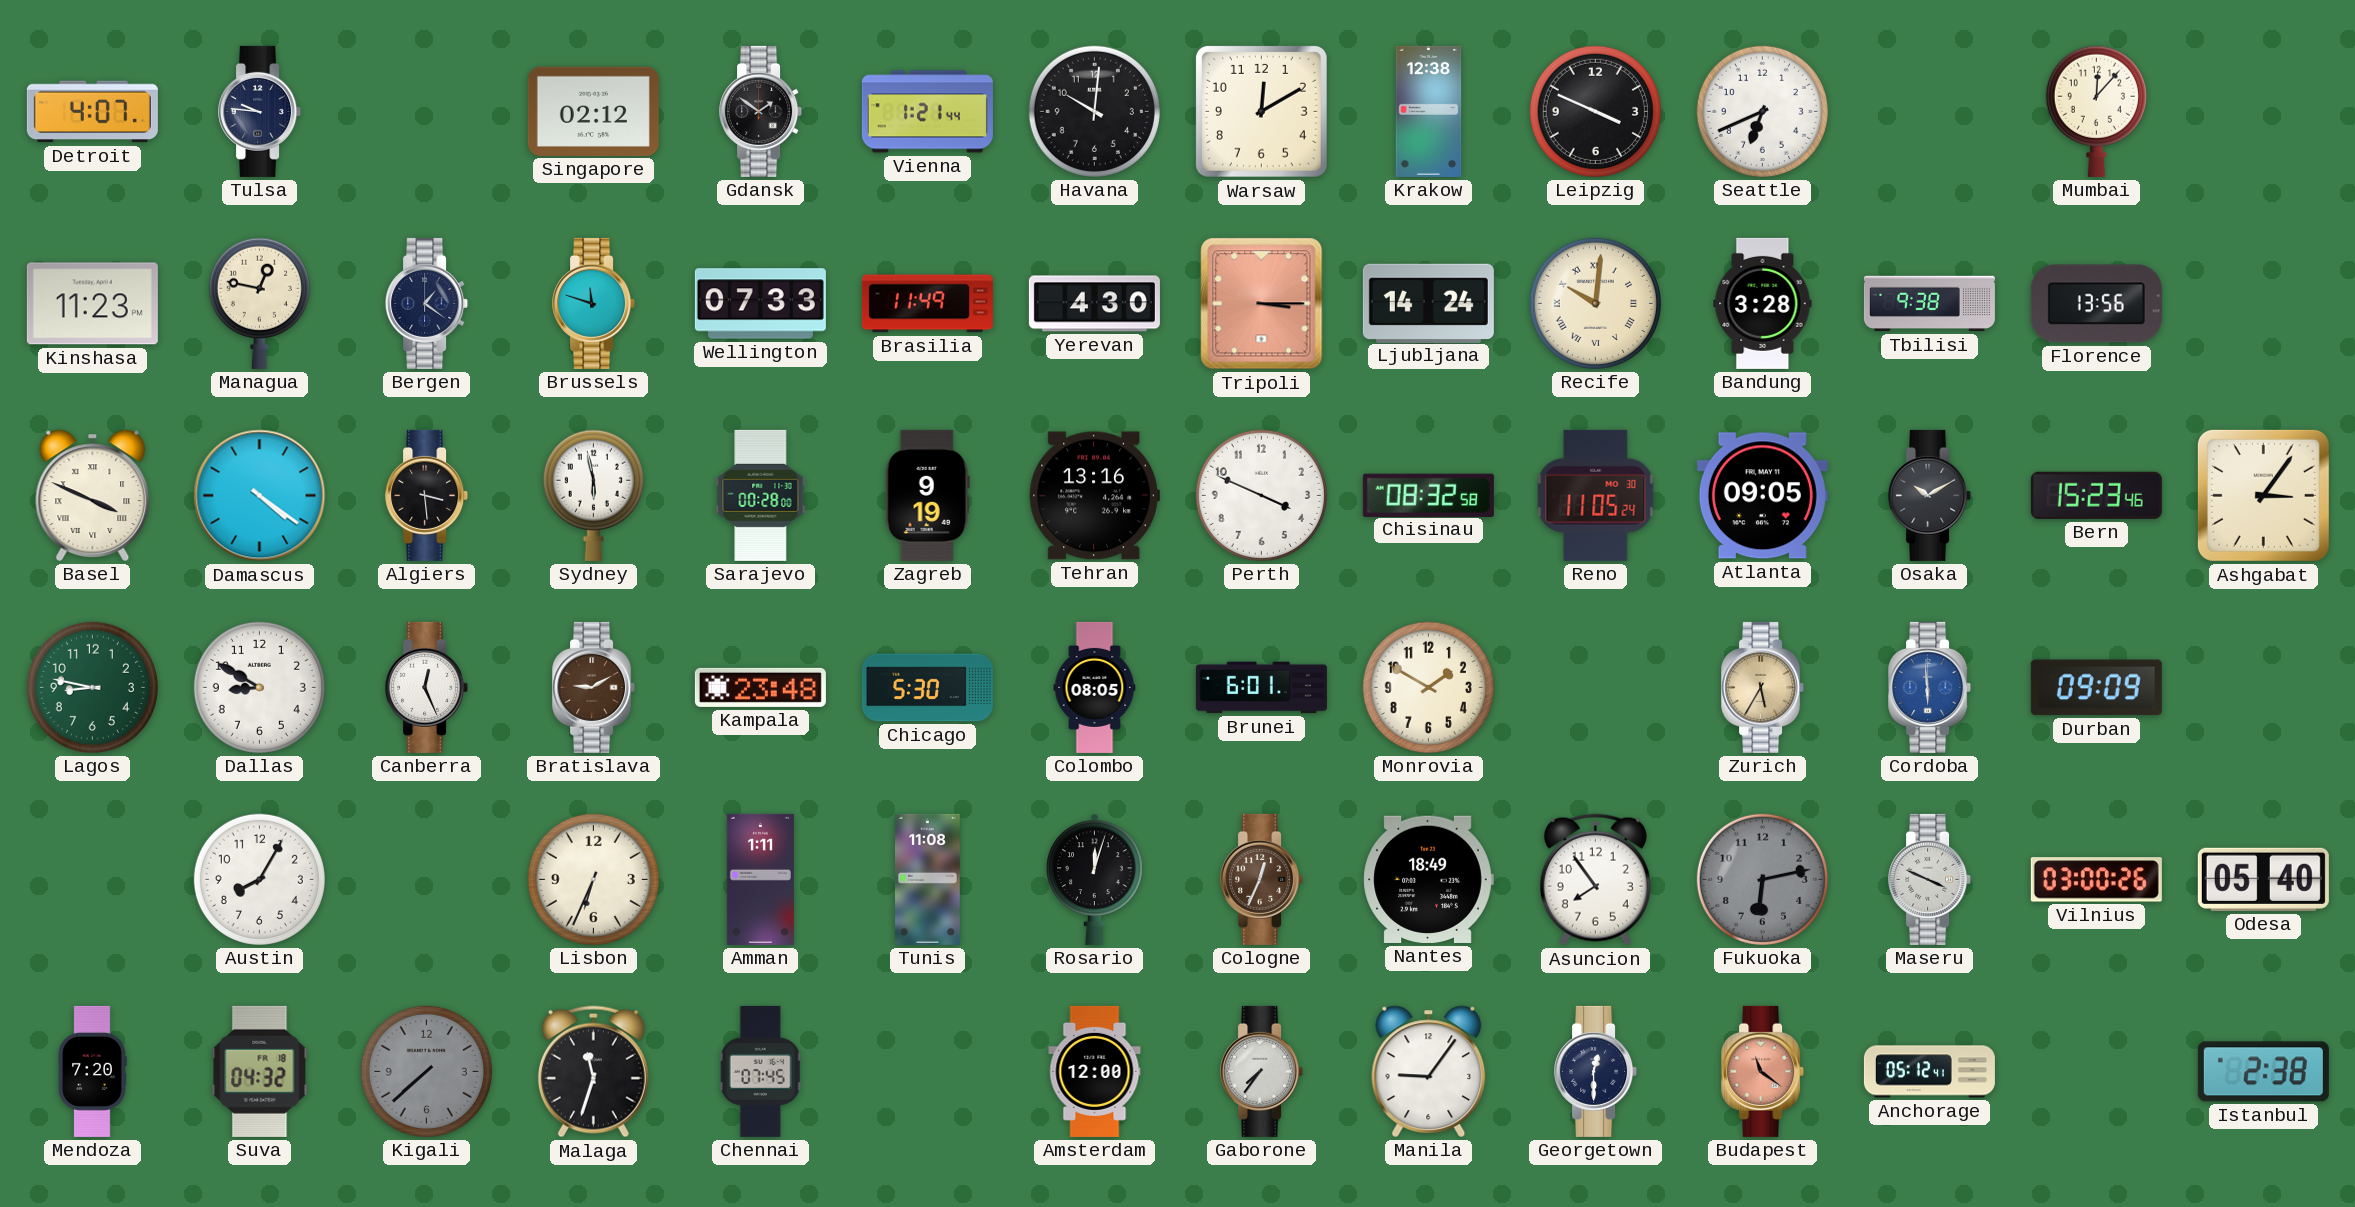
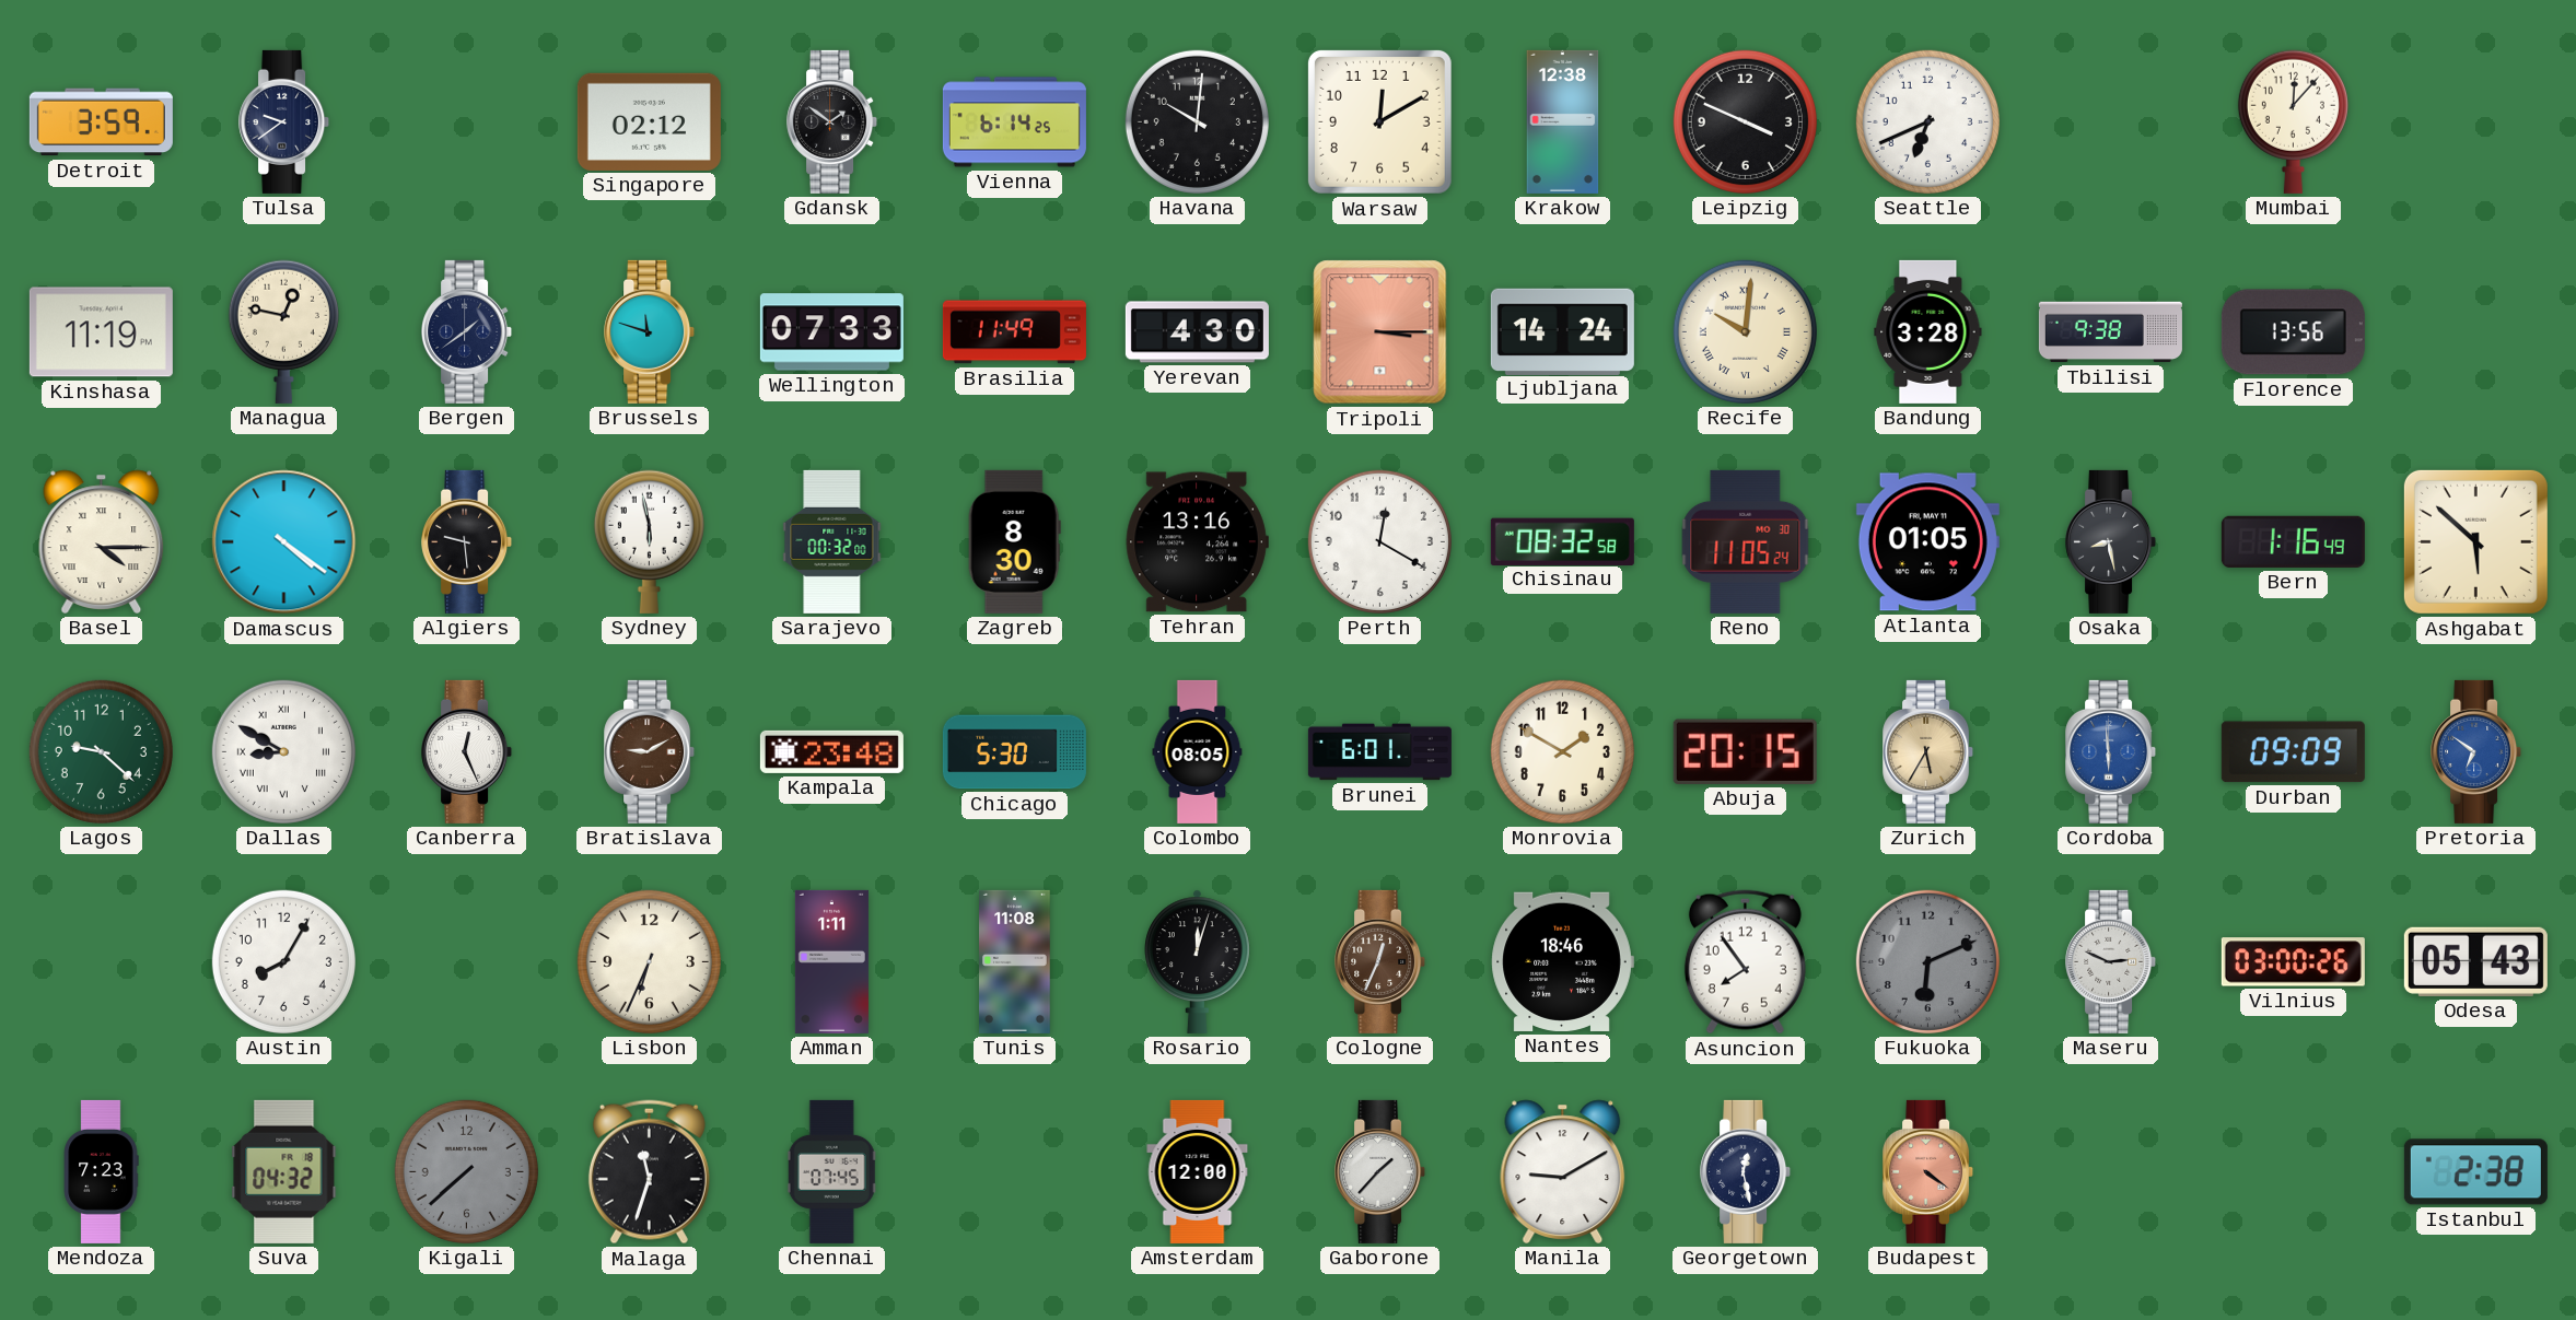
Detroit: 4:07 -> 3:59
Tulsa: 9:46 -> 9:39
Vienna: 1:21 -> 6:14
Kinshasa: 11:23 -> 11:19
Bergen: 1:21 -> 1:39
Basel: 3:49 -> 4:15
Algiers: 3:29 -> 9:29
Sarajevo: 00:28 -> 00:32
Zagreb: 9:19 -> 8:30
Perth: 3:49 -> 12:20
Atlanta: 09:05 -> 01:05
Osaka: 10:10 -> 8:28
Bern: 15:23 -> 1:16
Ashgabat: 3:06 -> 5:52
Lagos: 8:47 -> 9:22
Dallas numerals: Arabic -> Roman
Abuja: none -> 20:15
Pretoria: none -> 6:51
Nantes: 18:49 -> 18:46
Fukuoka: 6:13 -> 6:11
Maseru: 3:49 -> 2:49
Odesa: 05:40 -> 05:43
Mendoza: 7:20 -> 7:23
Gaborone: 7:36 -> 1:37
Manila: 9:06 -> 9:10
Georgetown: 12:30 -> 12:28
Budapest: 11:21 -> 4:21
Anchorage: 05:12 -> none
